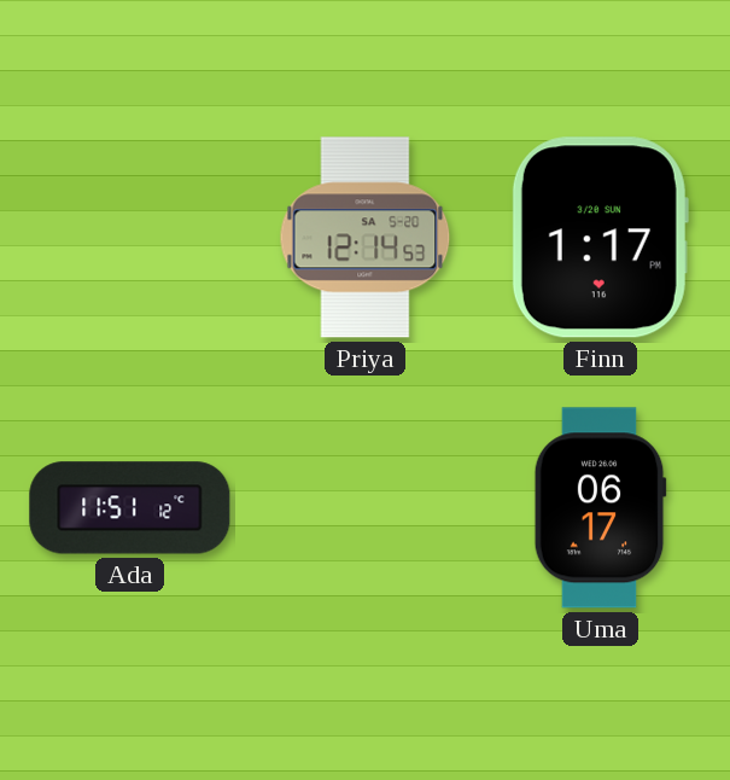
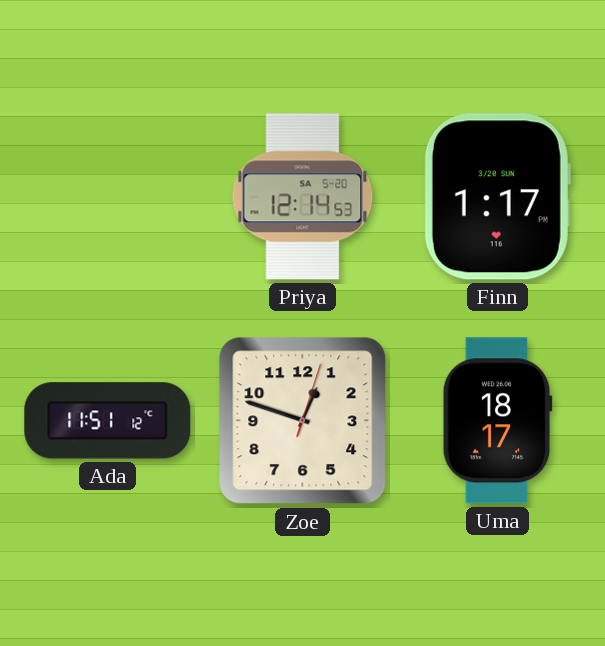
Zoe: none -> 12:48
Uma: 06:17 -> 18:17
